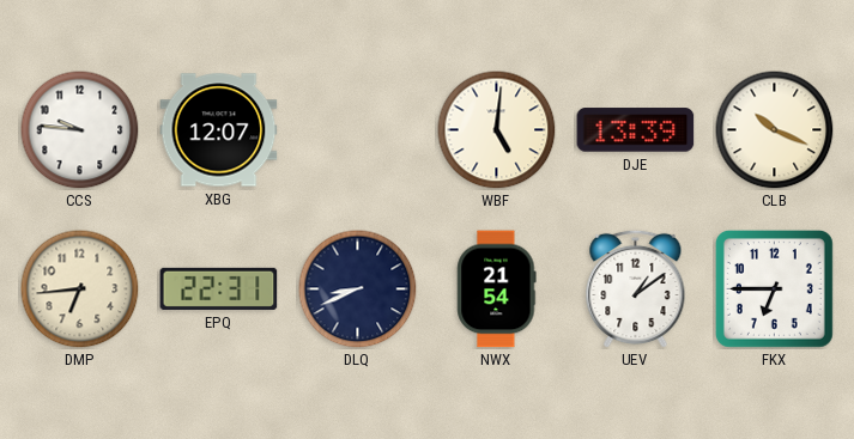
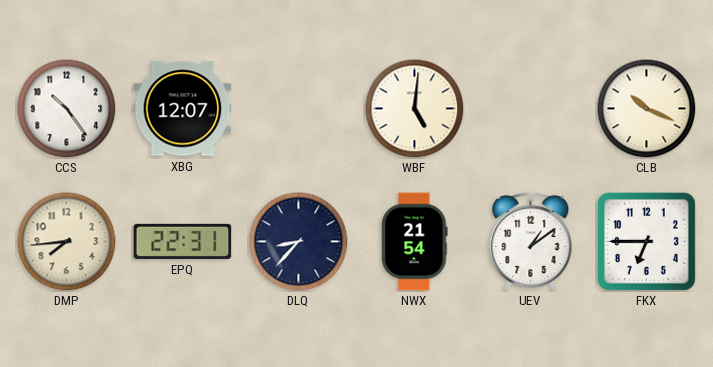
CCS: 9:46 -> 10:24
DJE: 13:39 -> none
DMP: 6:44 -> 7:44
DLQ: 8:41 -> 8:37
